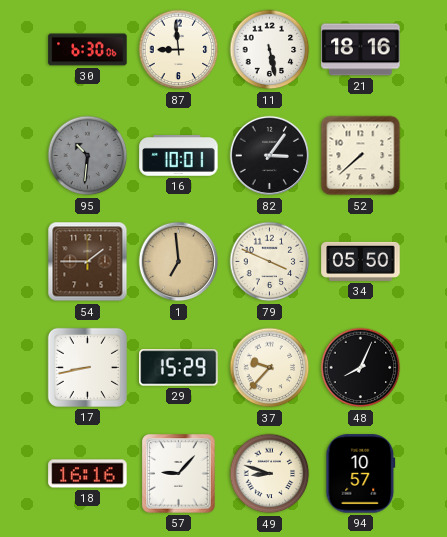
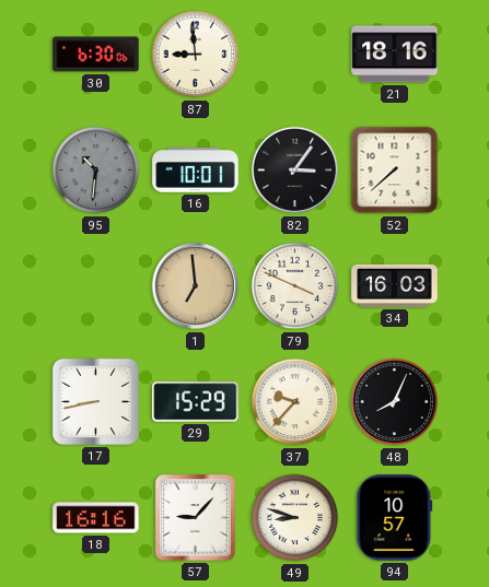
11: 5:28 -> none
54: 1:45 -> none
34: 05:50 -> 16:03
